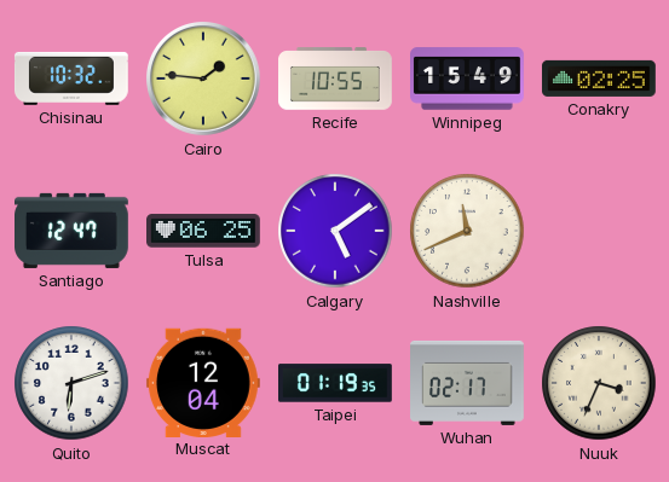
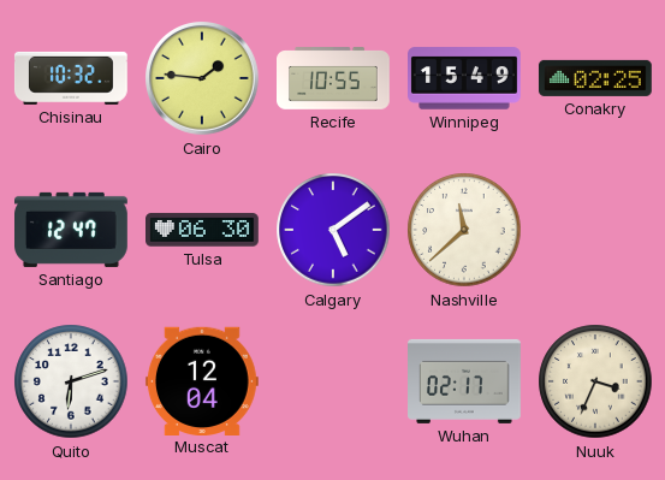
Tulsa: 06:25 -> 06:30
Nashville: 11:41 -> 11:38
Taipei: 01:19 -> none
